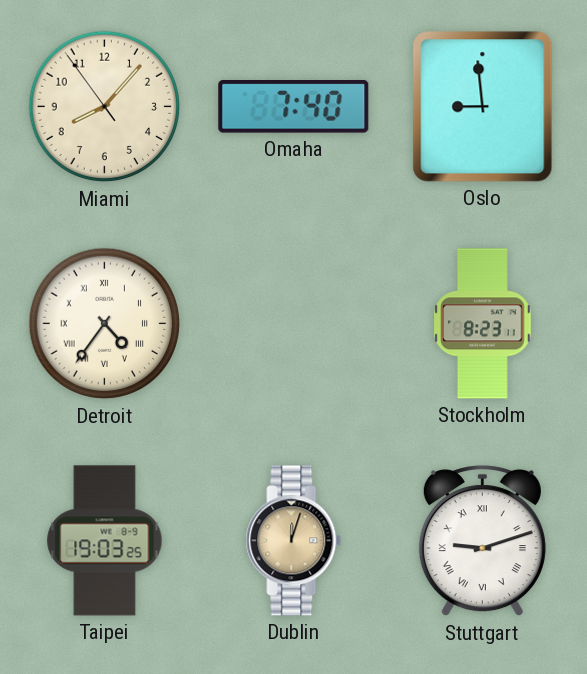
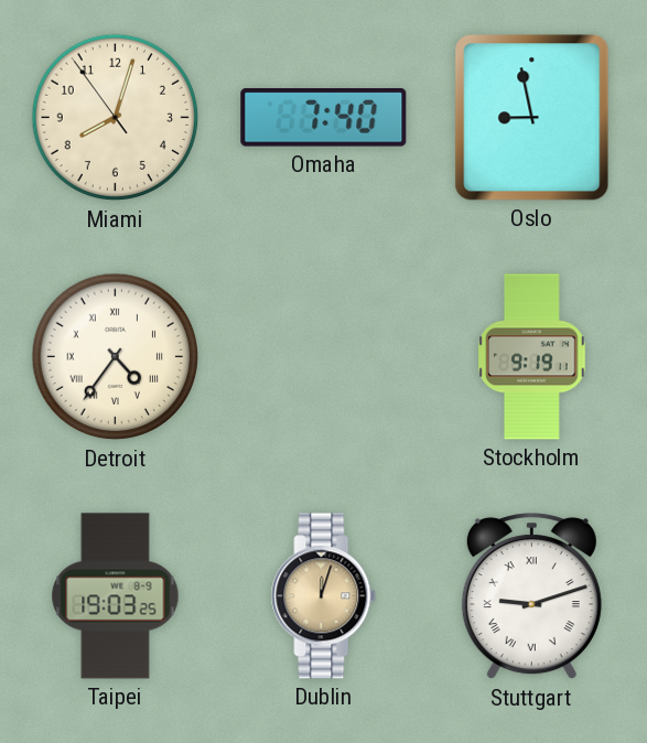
Miami: 8:06 -> 8:02
Oslo: 8:59 -> 8:58
Stockholm: 8:23 -> 9:19
